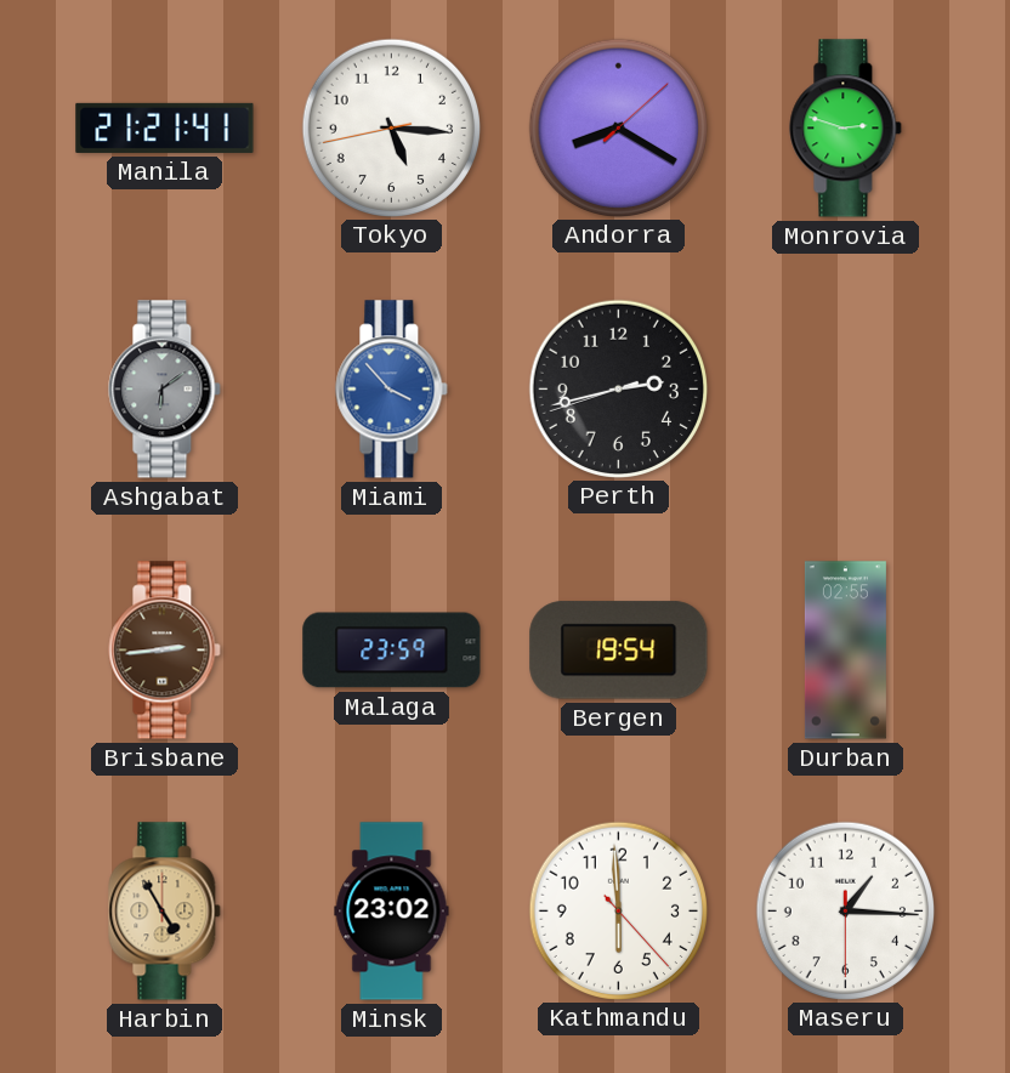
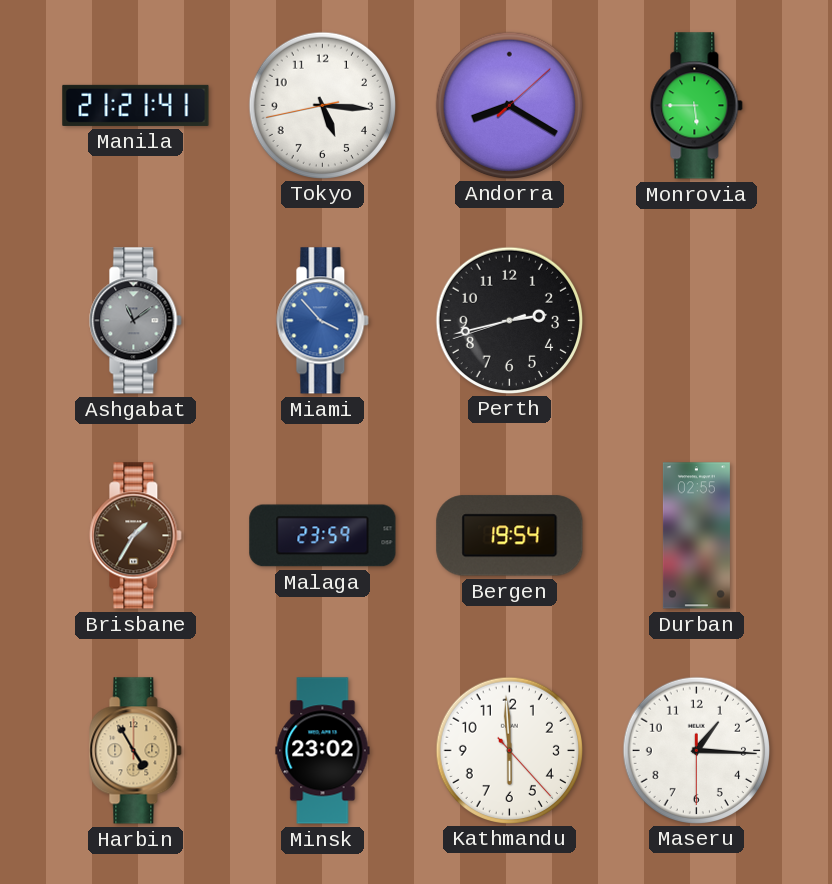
Monrovia: 2:48 -> 5:45
Ashgabat: 6:09 -> 11:09
Brisbane: 2:44 -> 1:35
